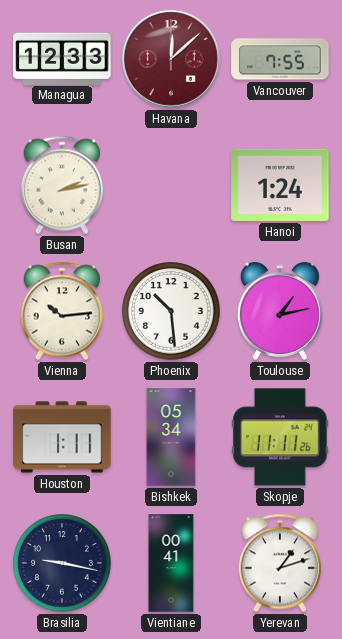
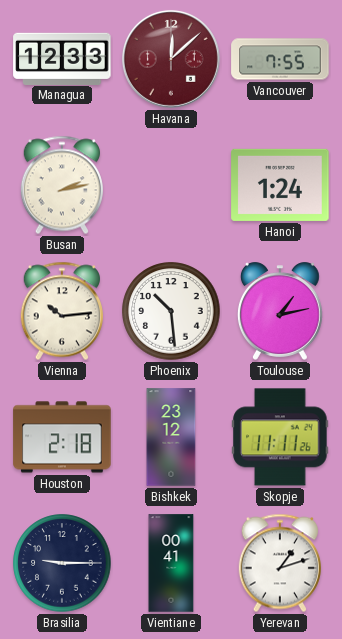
Houston: 1:11 -> 2:18
Bishkek: 05:34 -> 23:12
Brasilia: 9:17 -> 9:15
